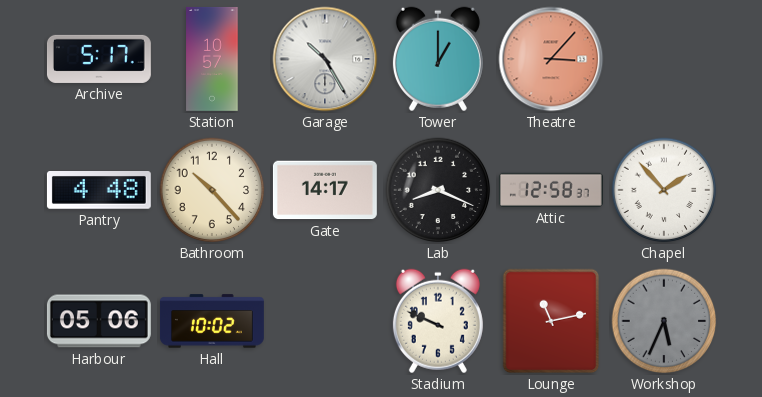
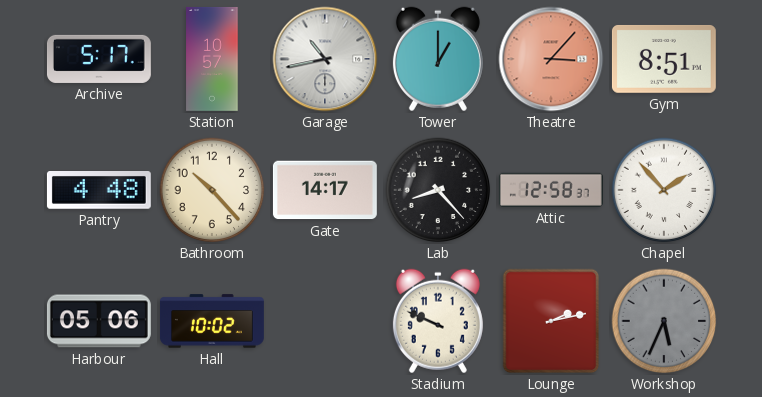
Garage: 10:25 -> 10:43
Gym: none -> 8:51
Lab: 8:19 -> 8:23
Lounge: 11:13 -> 2:13
